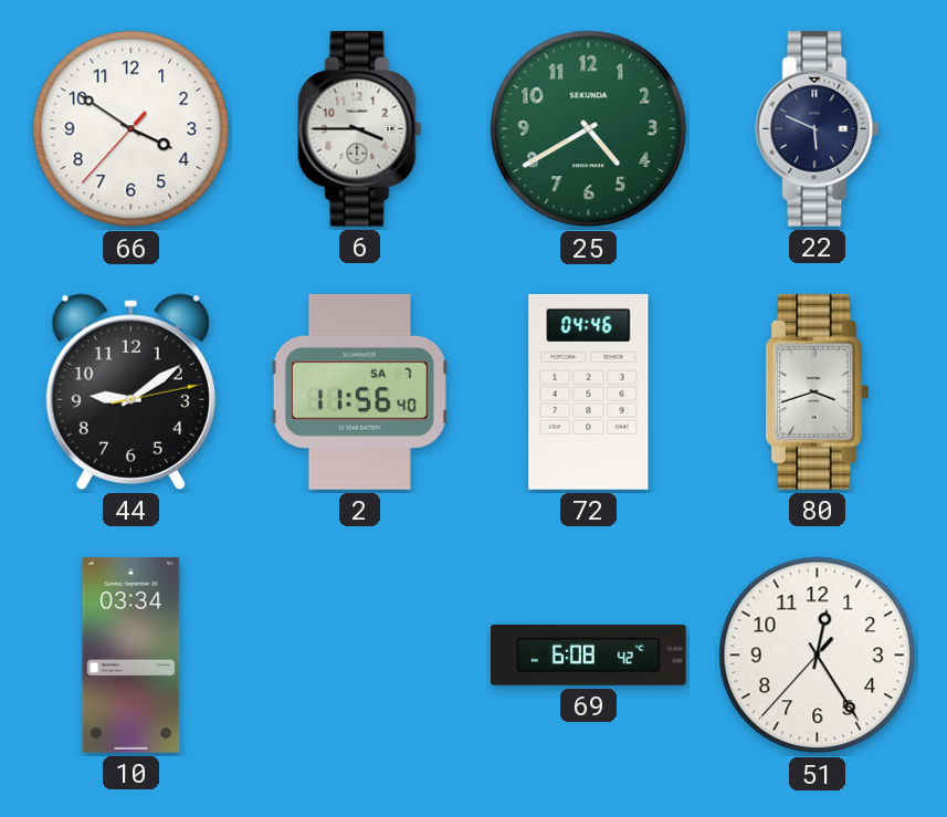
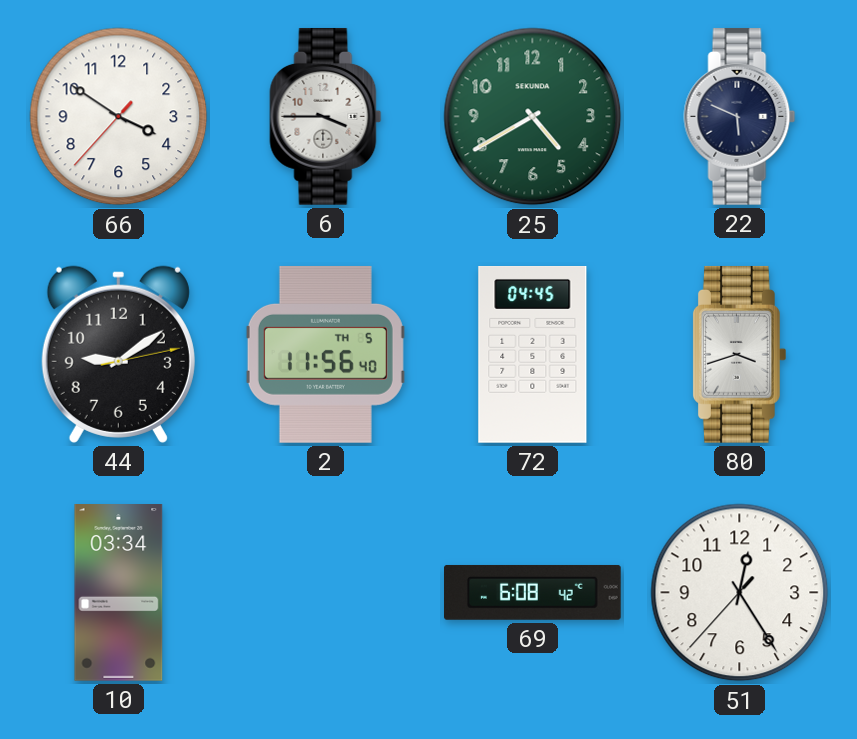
2 date: SA 7 -> TH 5
72: 04:46 -> 04:45
